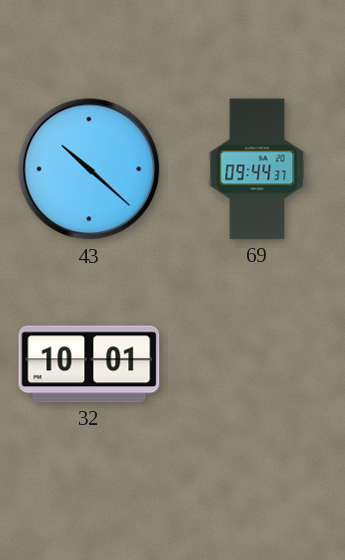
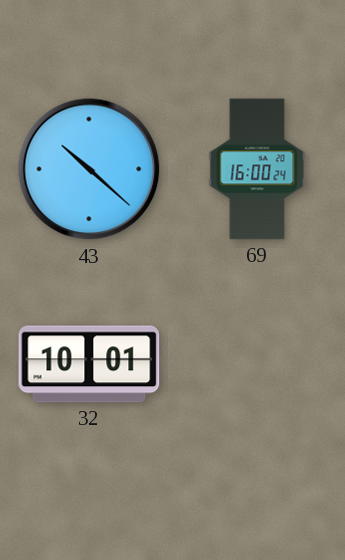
69: 09:44 -> 16:00
